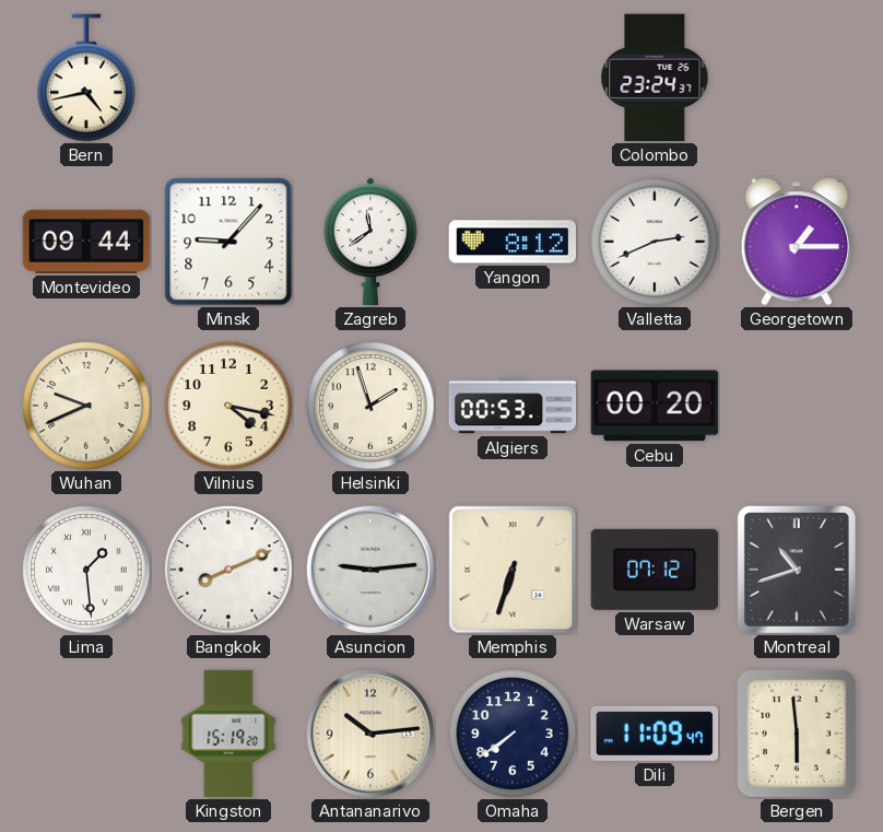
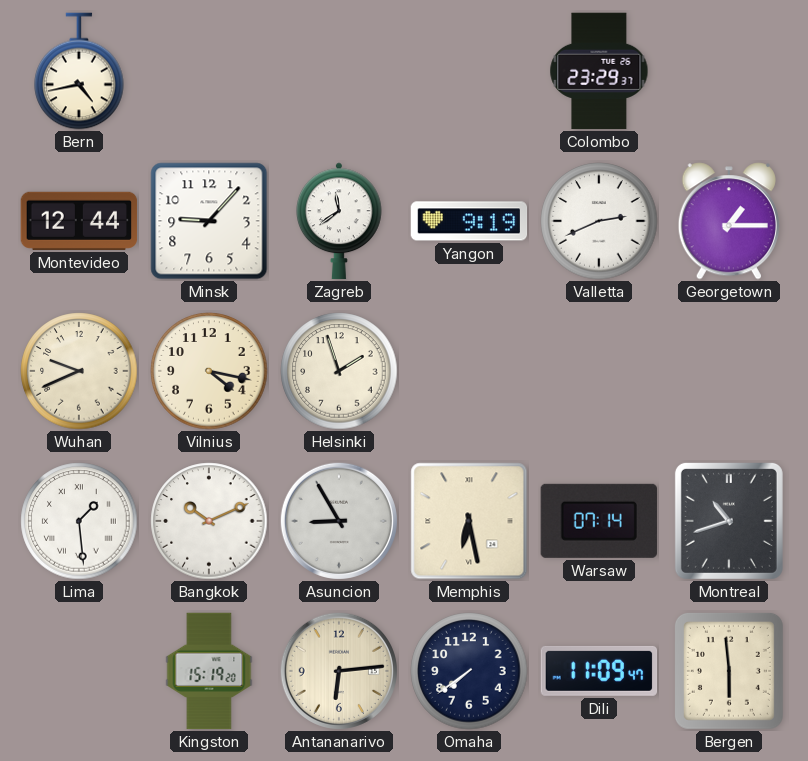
Colombo: 23:24 -> 23:29
Montevideo: 09:44 -> 12:44
Yangon: 8:12 -> 9:19
Algiers: 00:53 -> none
Cebu: 00:20 -> none
Bangkok: 8:11 -> 10:11
Asuncion: 9:14 -> 8:55
Memphis: 6:33 -> 6:28
Warsaw: 07:12 -> 07:14
Antananarivo: 10:14 -> 6:14
